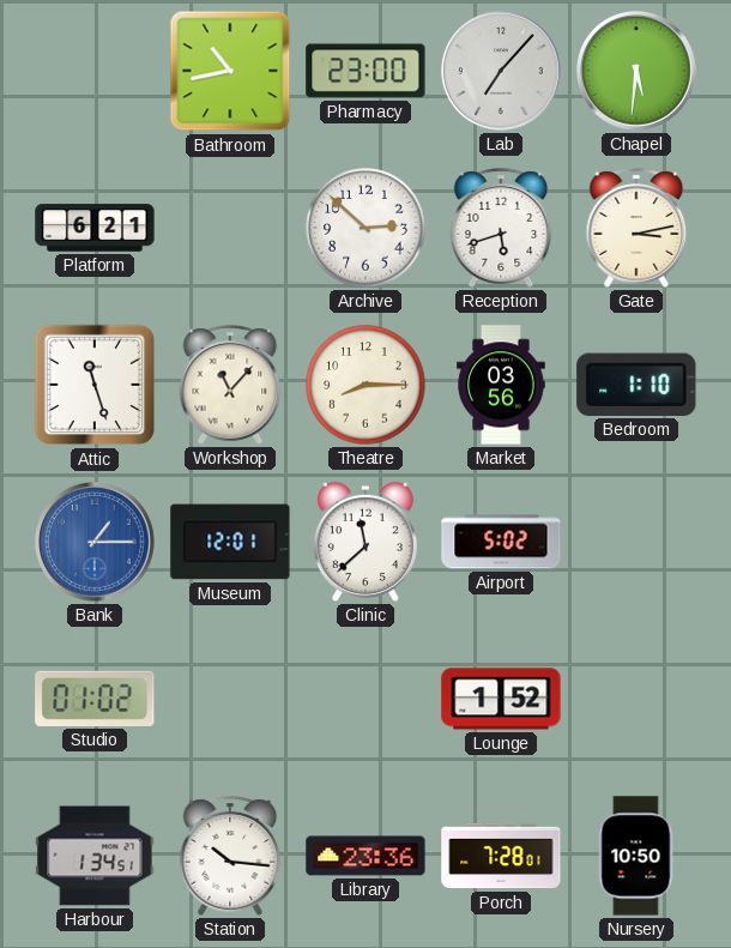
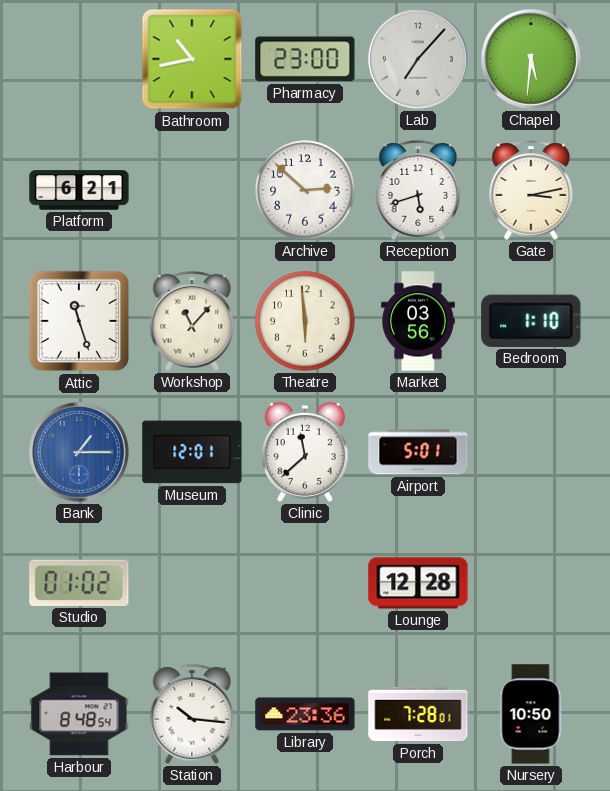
Theatre: 8:15 -> 5:59
Airport: 5:02 -> 5:01
Lounge: 1:52 -> 12:28
Harbour: 1:34 -> 8:48
